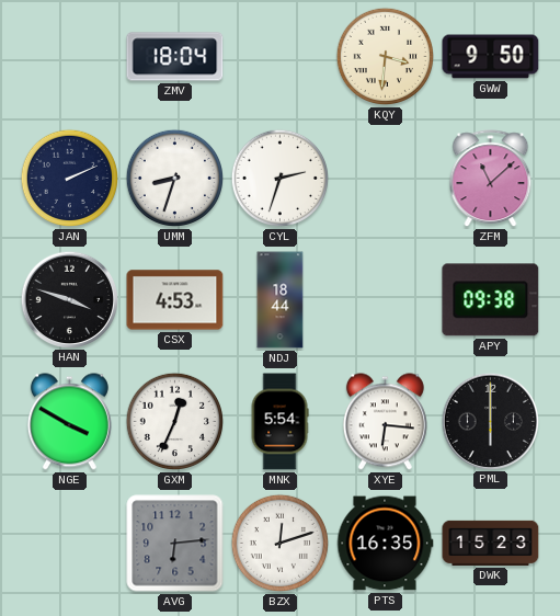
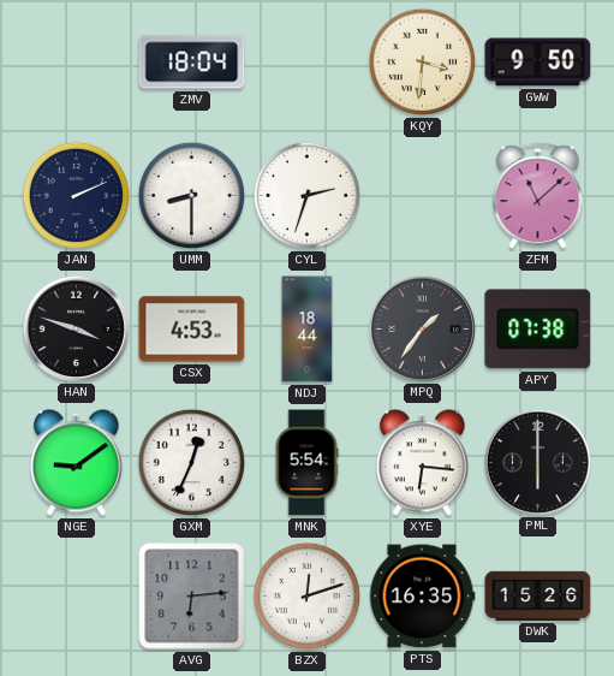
UMM: 8:33 -> 8:30
MPQ: none -> 1:36
APY: 09:38 -> 07:38
NGE: 3:50 -> 9:09
DWK: 15:23 -> 15:26
